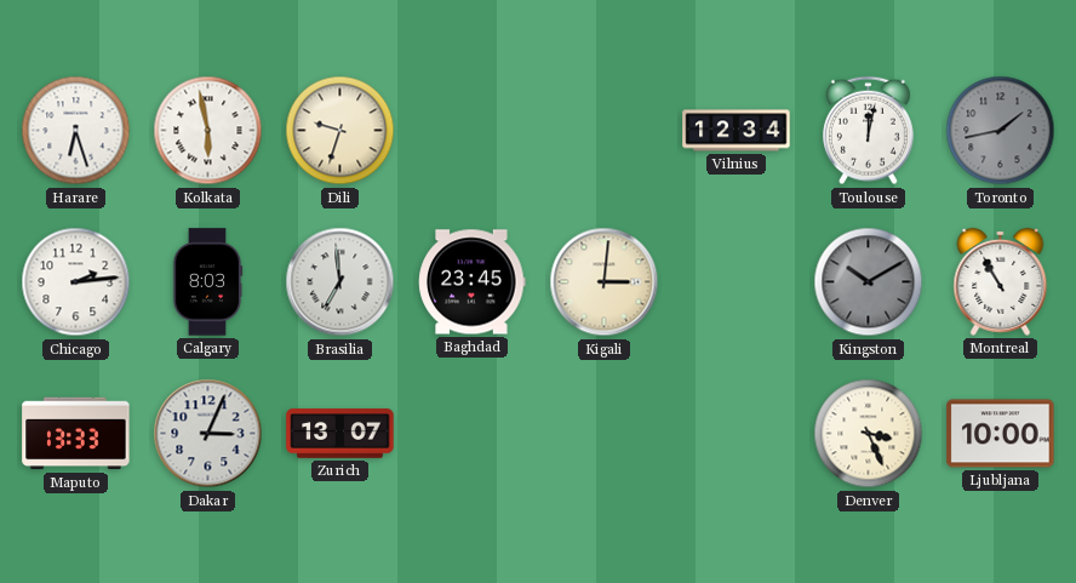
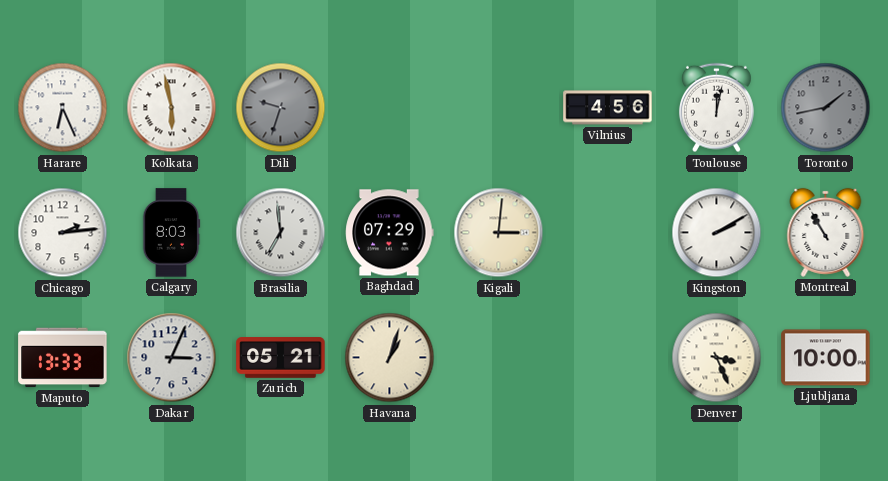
Harare: 6:27 -> 6:26
Dili dial: cream -> grey
Vilnius: 12:34 -> 4:56
Baghdad: 23:45 -> 07:29
Kingston: 10:10 -> 2:10
Kingston dial: grey -> white
Zurich: 13:07 -> 05:21
Havana: none -> 1:03
